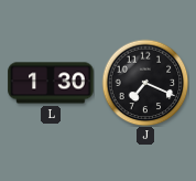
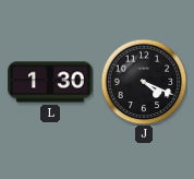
J: 7:19 -> 4:19
